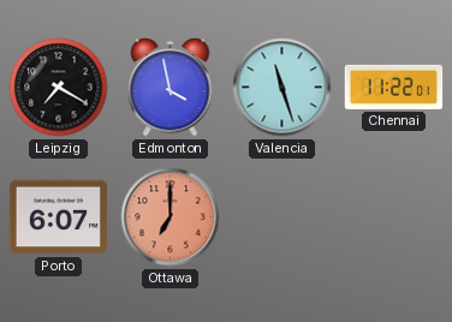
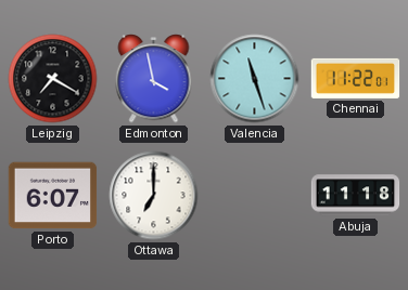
Ottawa dial: salmon -> white
Abuja: none -> 11:18
